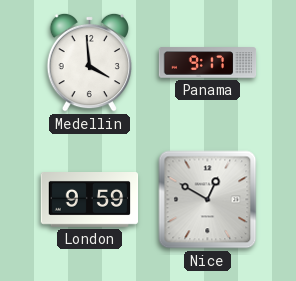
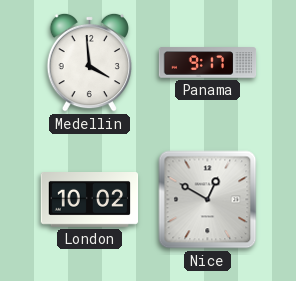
London: 9:59 -> 10:02
